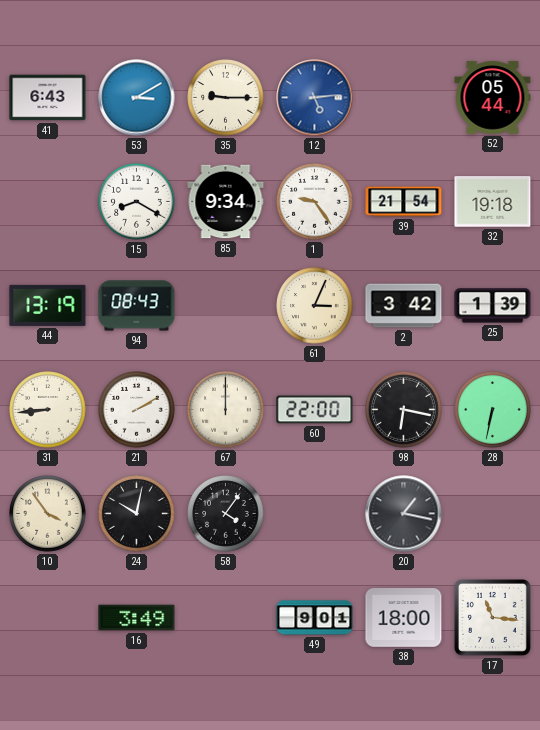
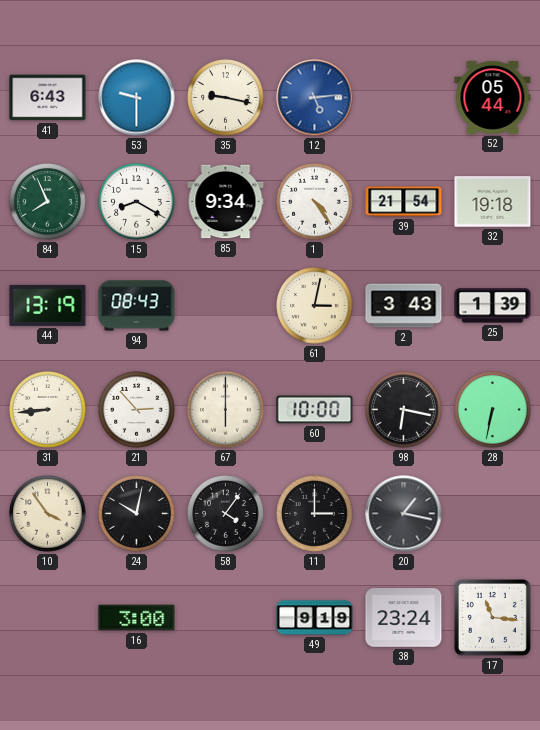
53: 3:10 -> 9:30
35: 9:15 -> 9:17
84: none -> 7:56
1: 9:24 -> 4:24
61: 3:04 -> 3:02
2: 3:42 -> 3:43
21: 2:10 -> 2:53
67: 12:00 -> 6:00
60: 22:00 -> 10:00
11: none -> 3:00
16: 3:49 -> 3:00
49: 9:01 -> 9:19
38: 18:00 -> 23:24
